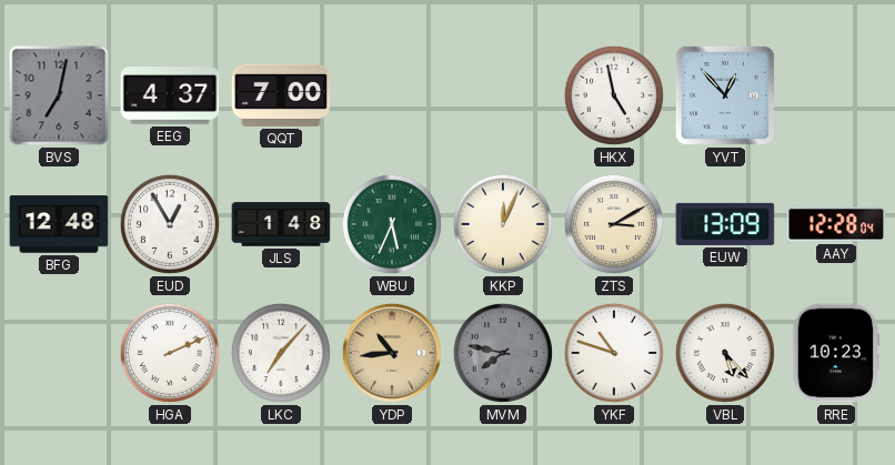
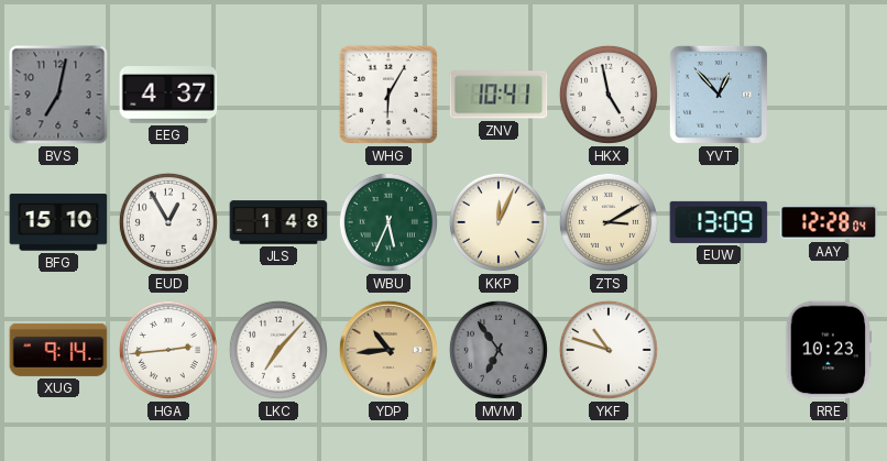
QQT: 7:00 -> none
WHG: none -> 6:05
ZNV: none -> 10:41
BFG: 12:48 -> 15:10
XUG: none -> 9:14
HGA: 2:11 -> 2:44
MVM: 7:47 -> 6:54
VBL: 5:23 -> none
